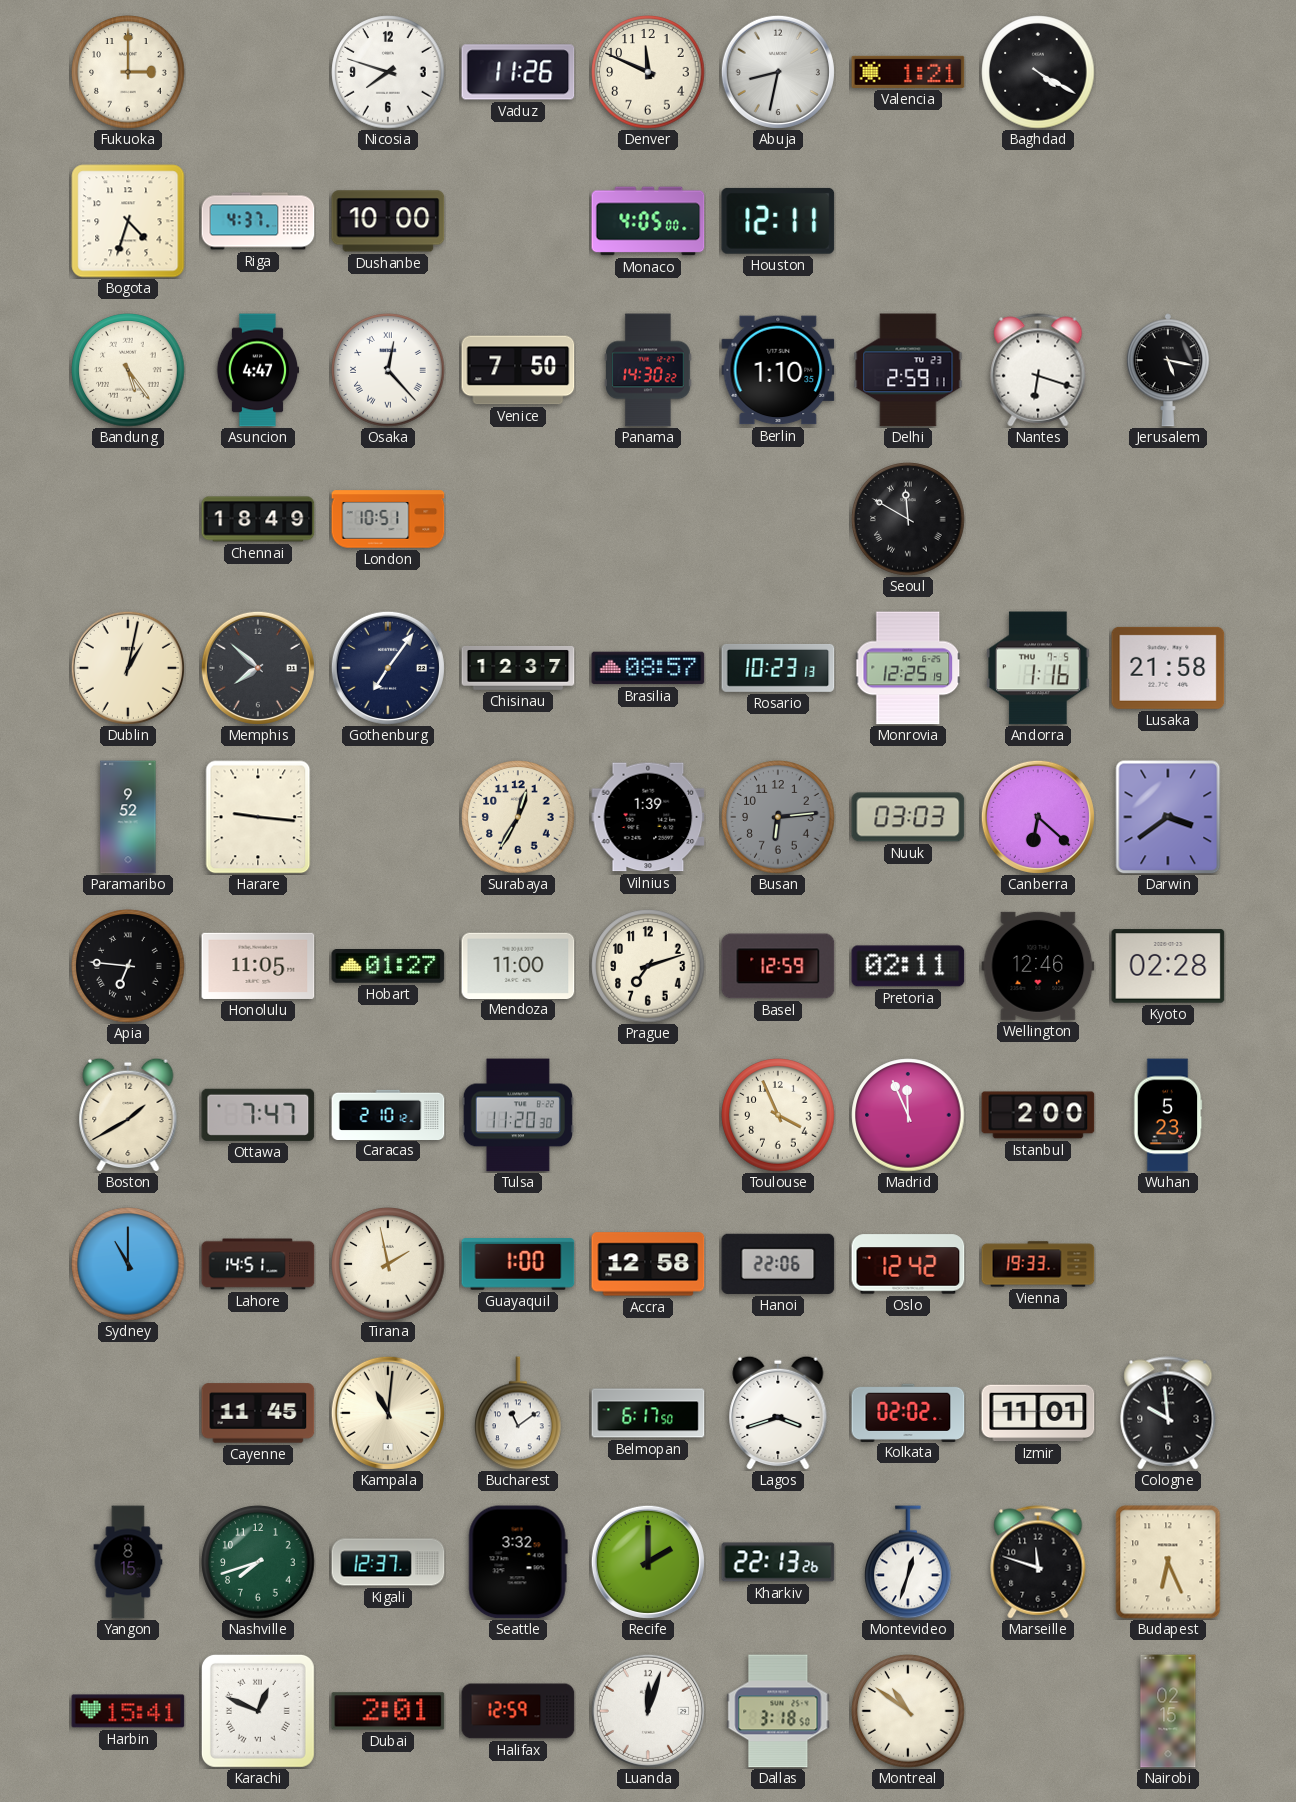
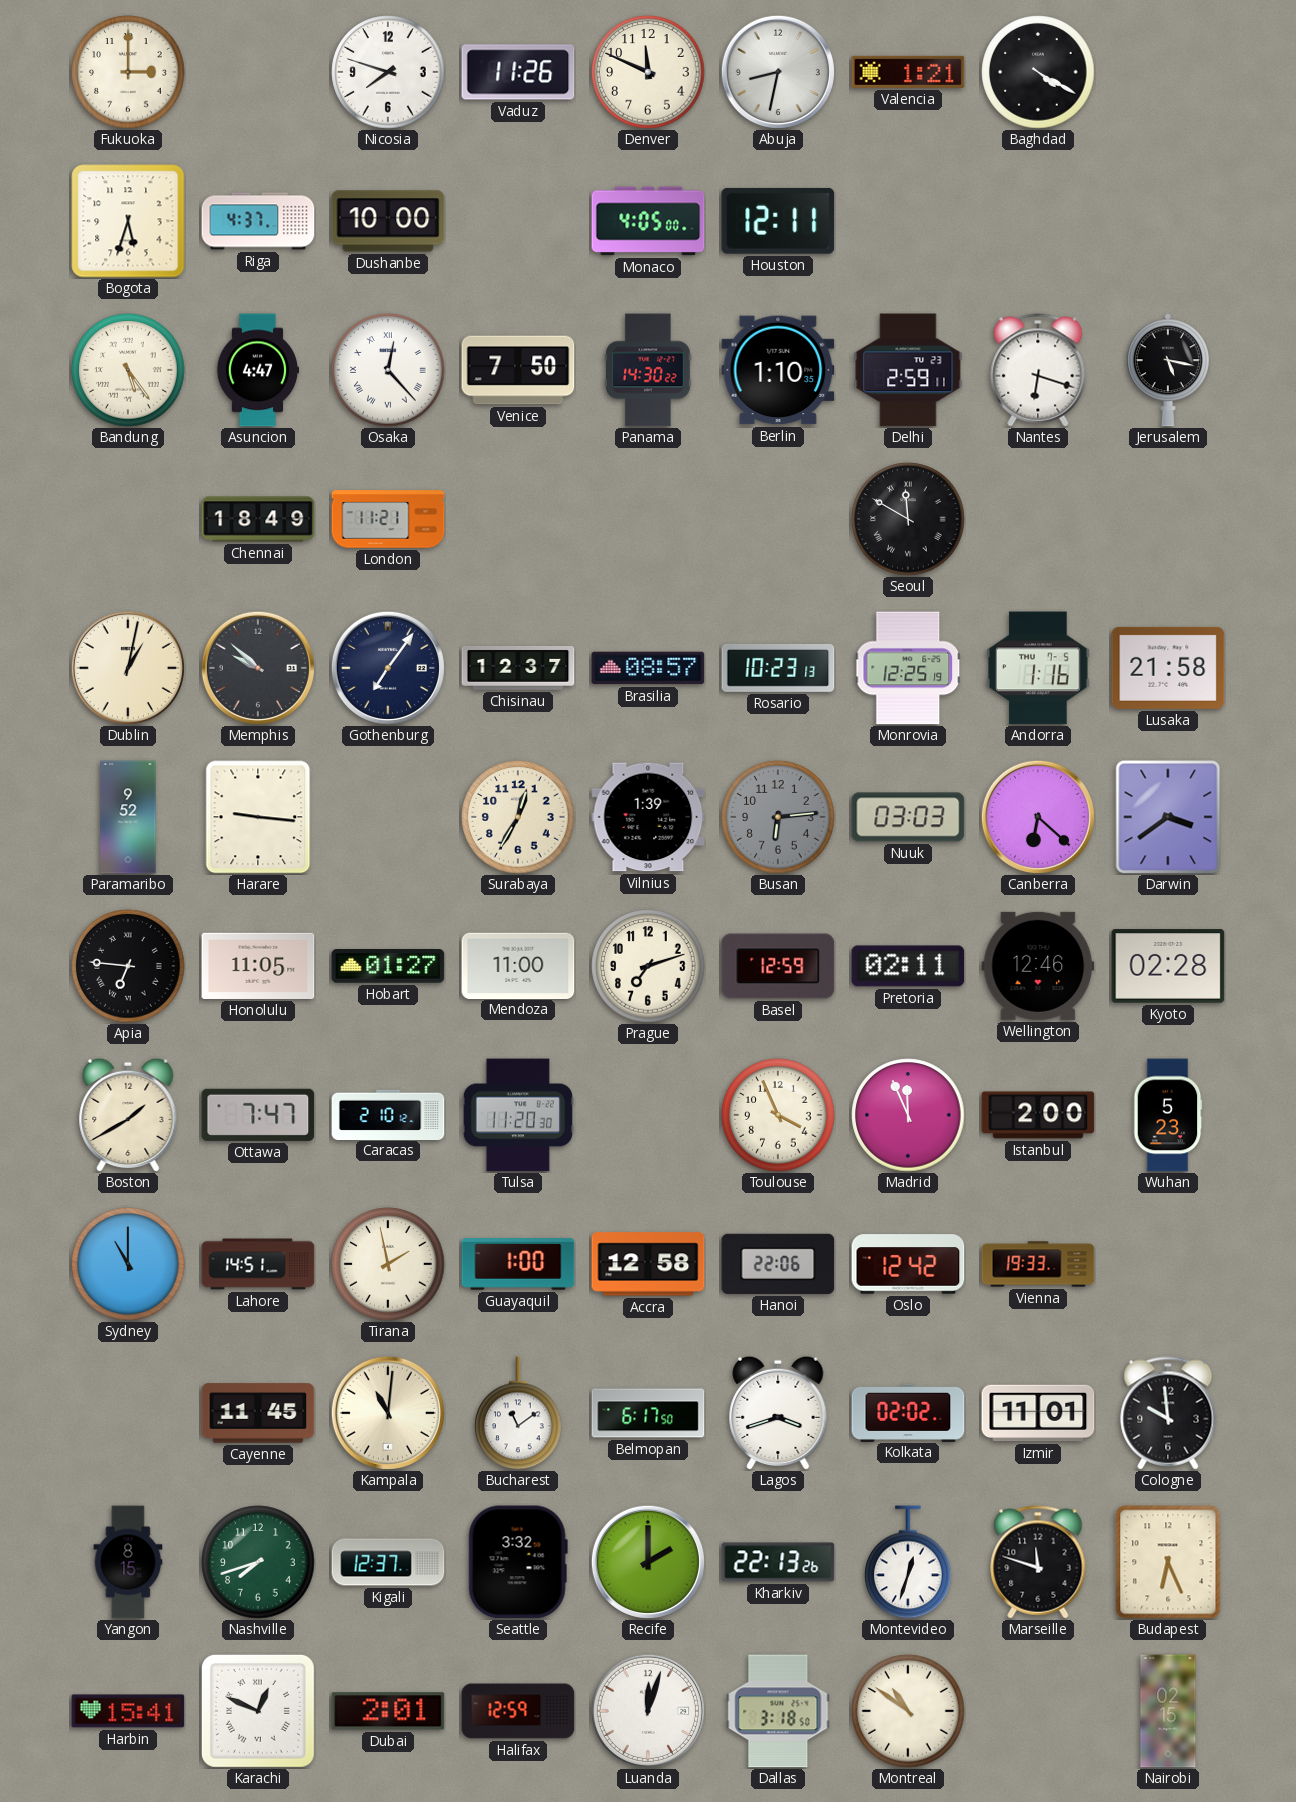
Bogota: 4:33 -> 5:33
London: 10:51 -> 11:21
Memphis: 7:52 -> 9:52
